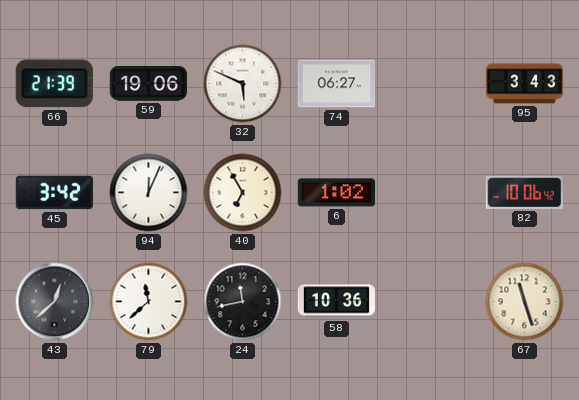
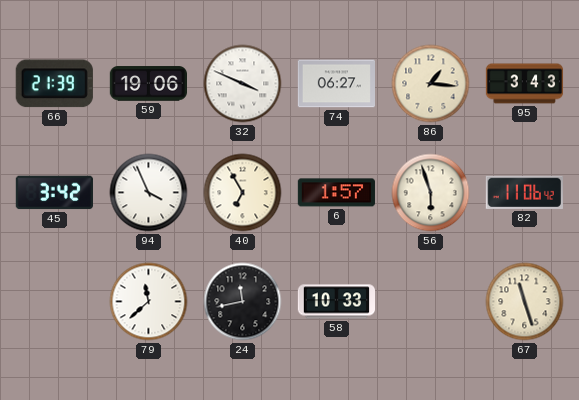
32: 5:49 -> 3:49
86: none -> 1:16
94: 12:04 -> 3:56
6: 1:02 -> 1:57
56: none -> 5:57
82: 10:06 -> 11:06
43: 12:38 -> none
58: 10:36 -> 10:33
